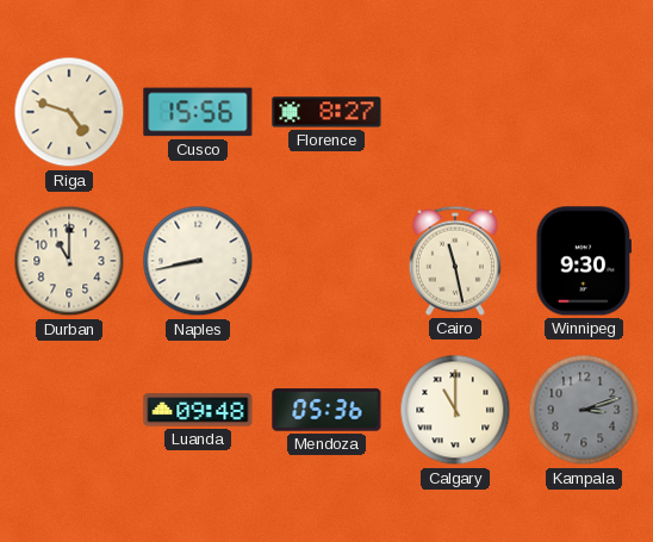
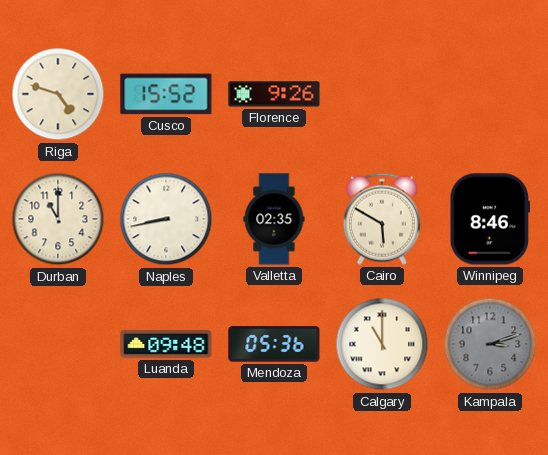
Cusco: 15:56 -> 15:52
Florence: 8:27 -> 9:26
Valletta: none -> 02:35
Cairo: 11:28 -> 5:50
Winnipeg: 9:30 -> 8:46
